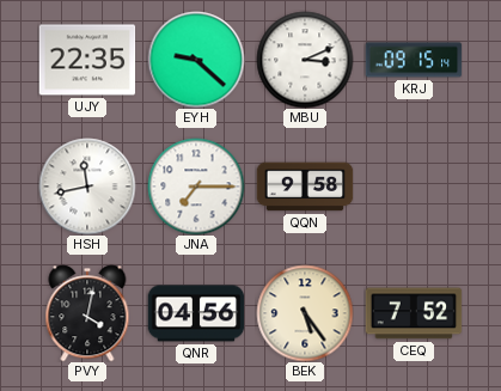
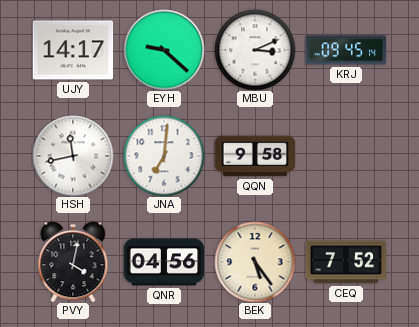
UJY: 22:35 -> 14:17
KRJ: 09:15 -> 09:45
JNA: 7:15 -> 7:01
